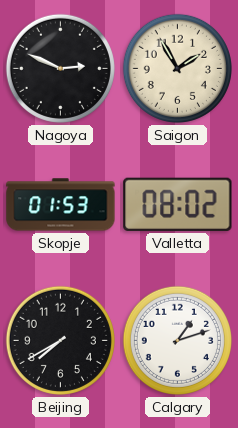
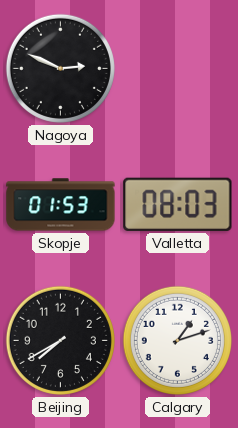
Saigon: 1:55 -> none
Valletta: 08:02 -> 08:03
